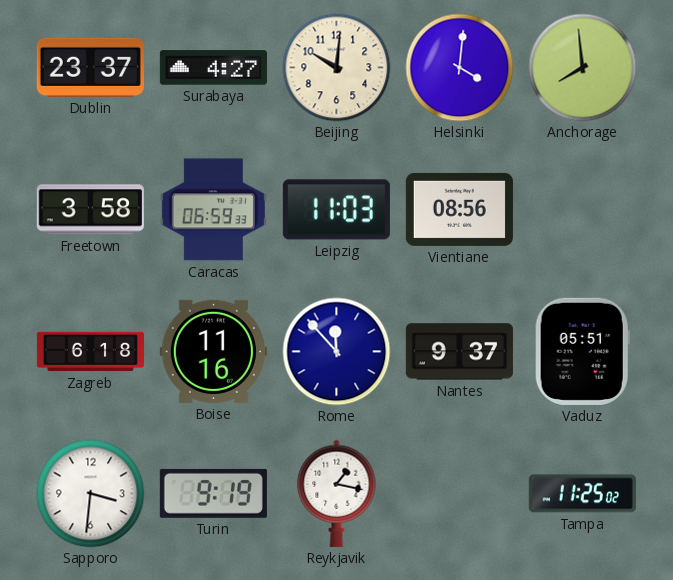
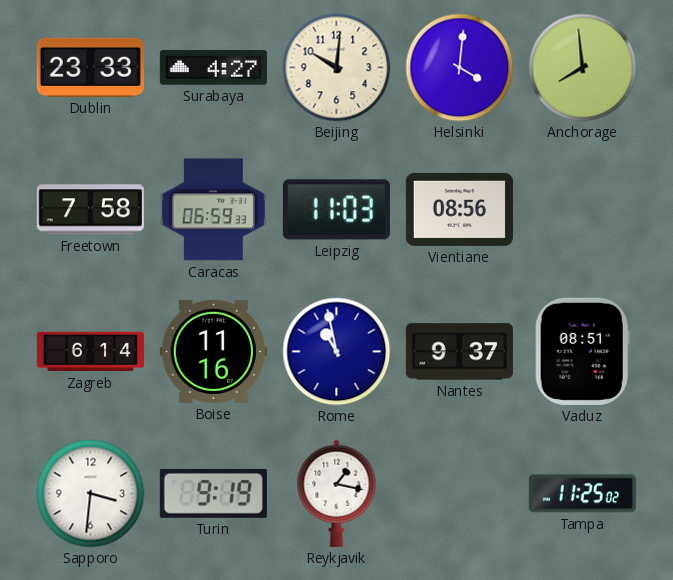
Dublin: 23:37 -> 23:33
Freetown: 3:58 -> 7:58
Zagreb: 6:18 -> 6:14
Rome: 11:53 -> 10:58
Vaduz: 05:51 -> 08:51
